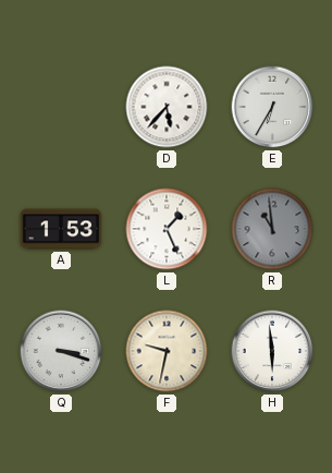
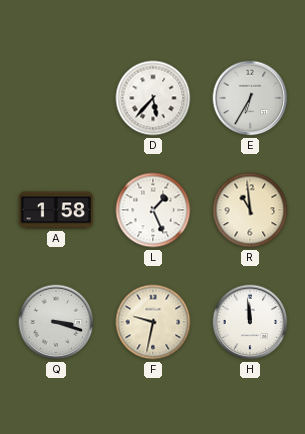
A: 1:53 -> 1:58
R dial: grey -> cream
H: 5:59 -> 11:59
